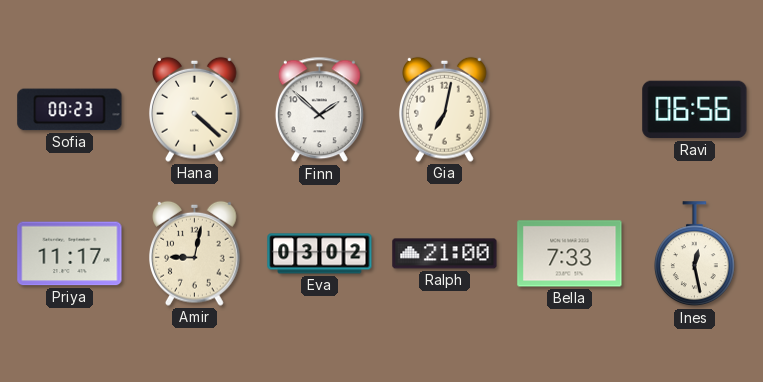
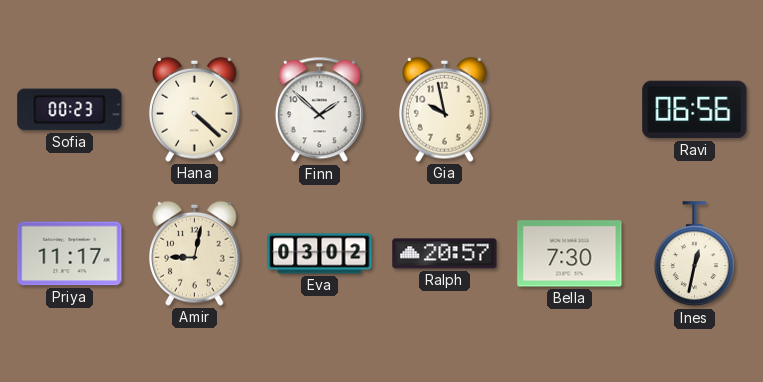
Gia: 7:02 -> 9:58
Ralph: 21:00 -> 20:57
Bella: 7:33 -> 7:30
Ines: 12:28 -> 12:32
